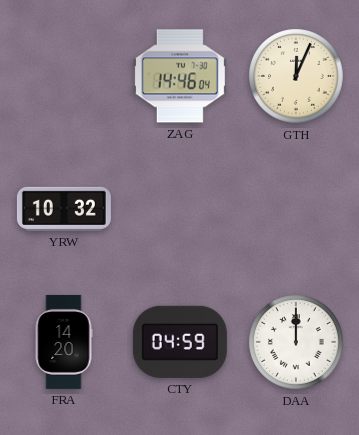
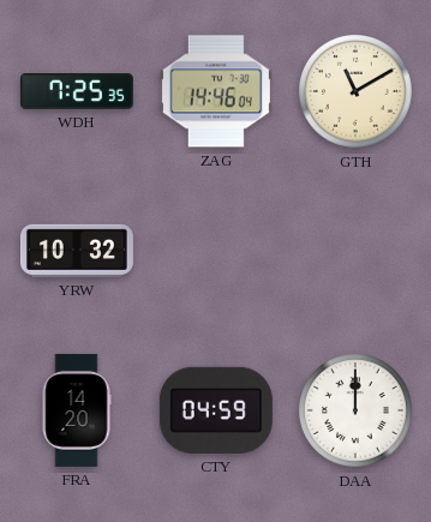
WDH: none -> 7:25
GTH: 12:04 -> 11:10
